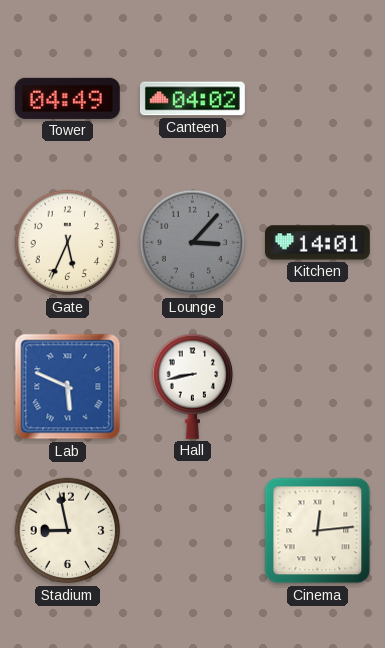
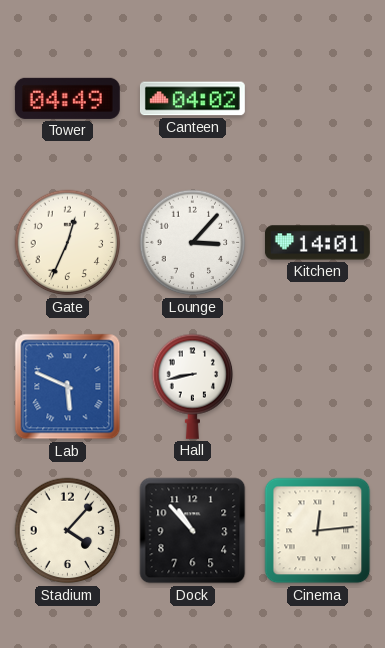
Gate: 5:34 -> 12:34
Lounge dial: grey -> white
Stadium: 8:58 -> 4:07
Dock: none -> 10:53
